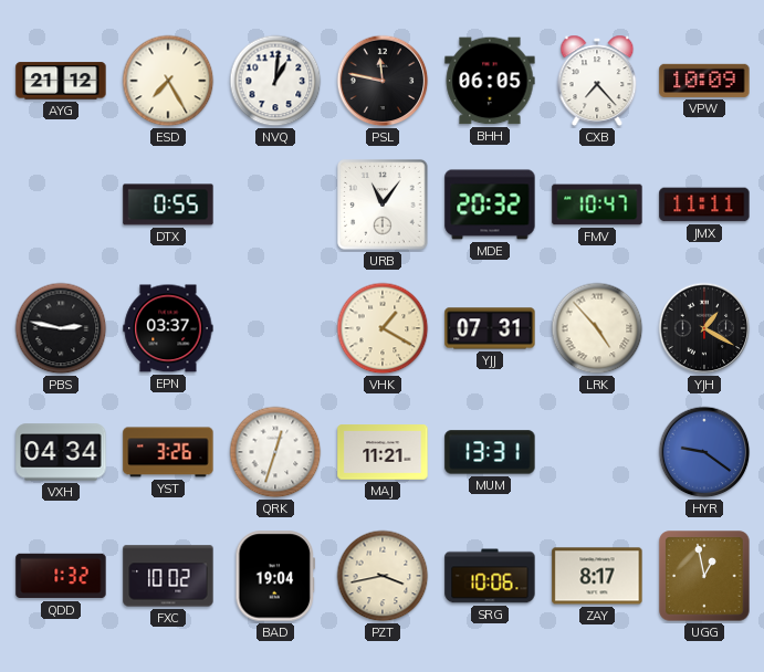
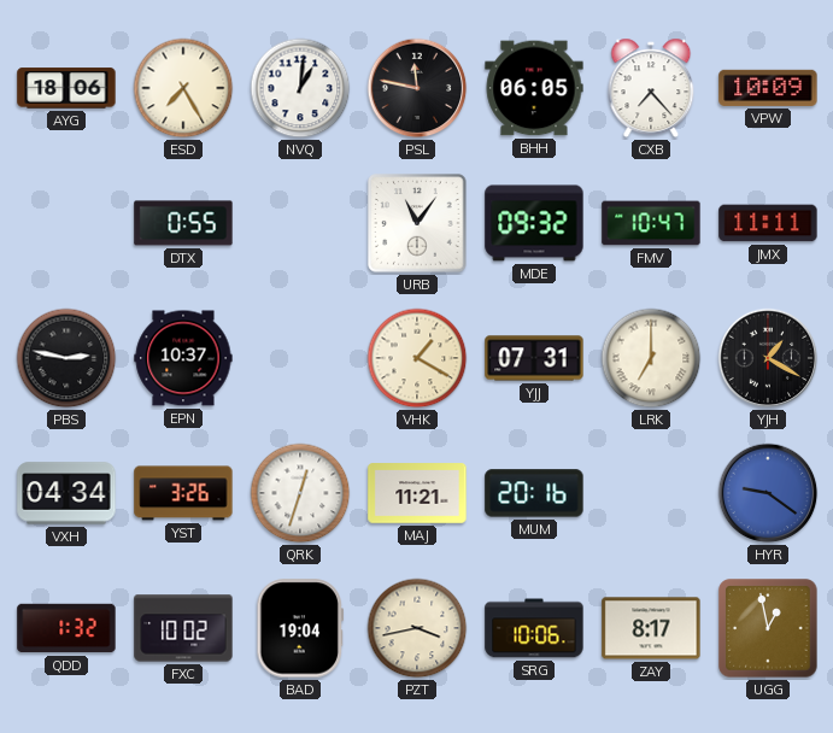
AYG: 21:12 -> 18:06
MDE: 20:32 -> 09:32
EPN: 03:37 -> 10:37
LRK: 4:53 -> 7:00
MUM: 13:31 -> 20:16
